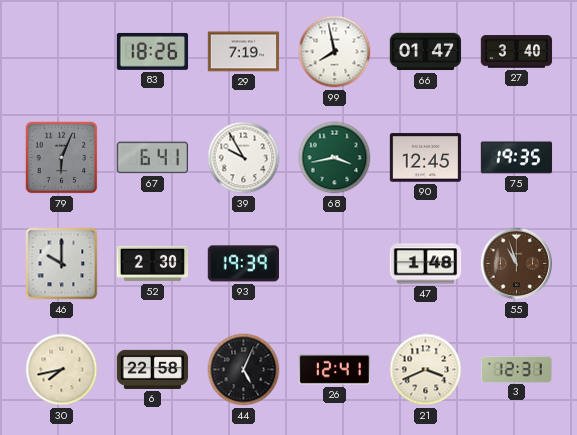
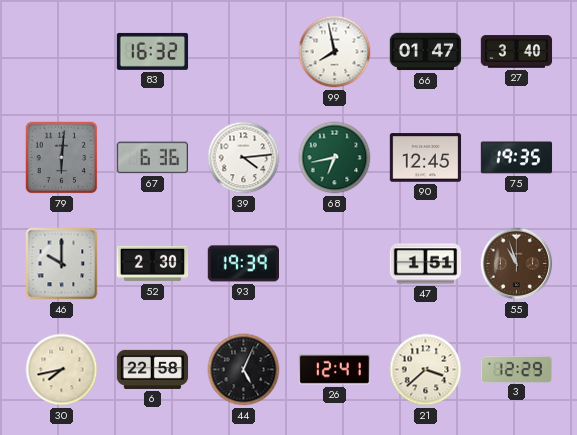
83: 18:26 -> 16:32
29: 7:19 -> none
79: 6:04 -> 6:01
67: 6:41 -> 6:36
39: 9:55 -> 4:14
68: 3:43 -> 6:43
47: 1:48 -> 1:51
21: 3:41 -> 3:38
3: 12:31 -> 12:29
